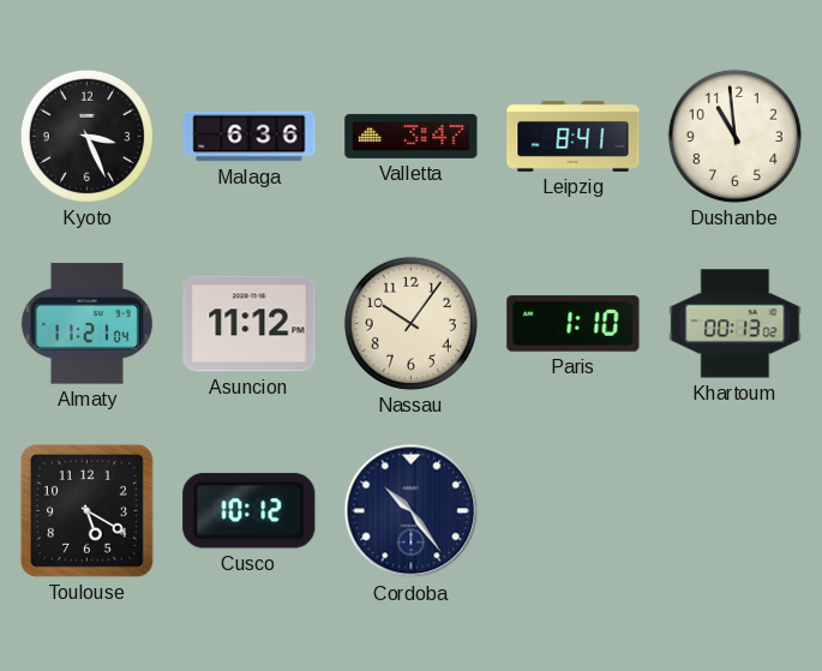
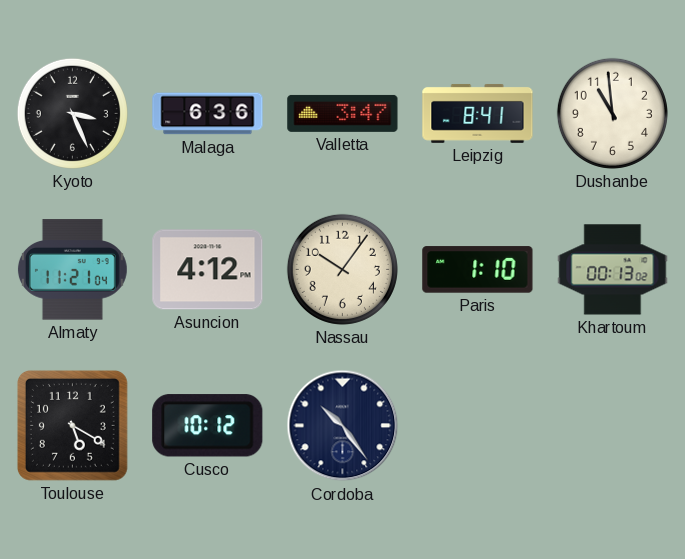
Asuncion: 11:12 -> 4:12
